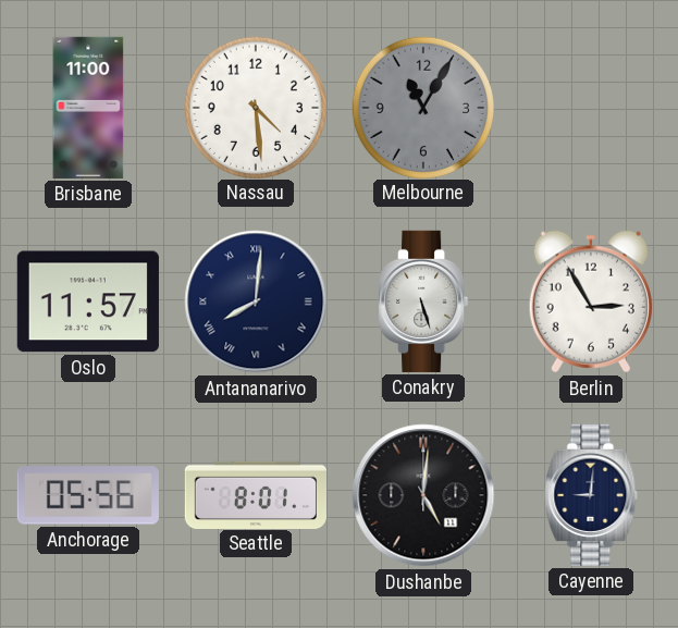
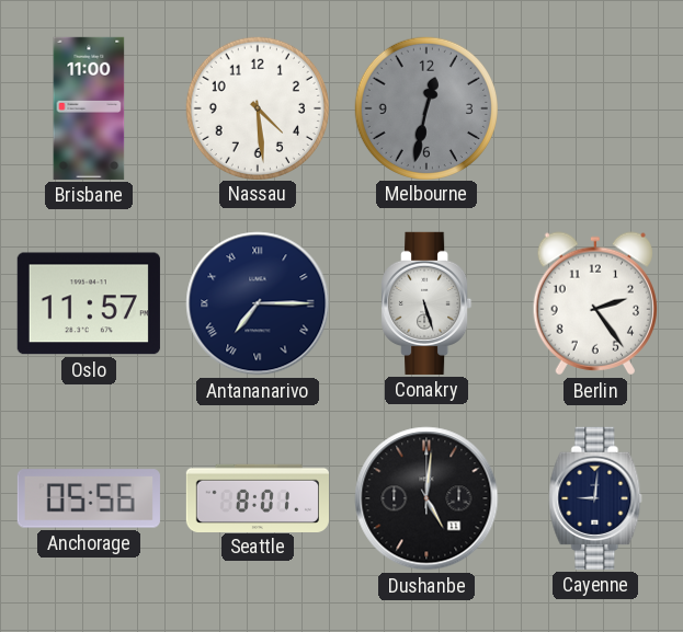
Melbourne: 11:05 -> 12:32
Antananarivo: 8:01 -> 7:15
Berlin: 2:55 -> 2:24
